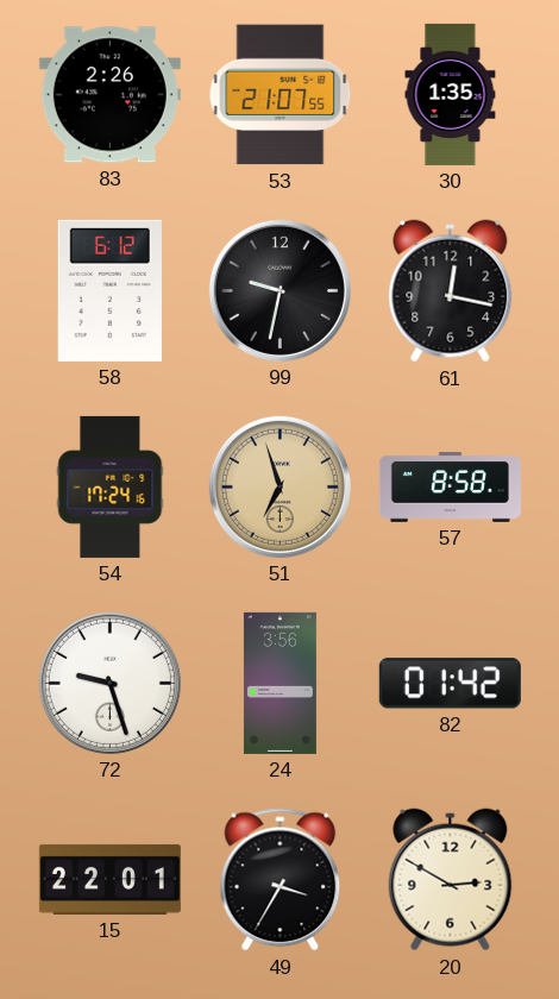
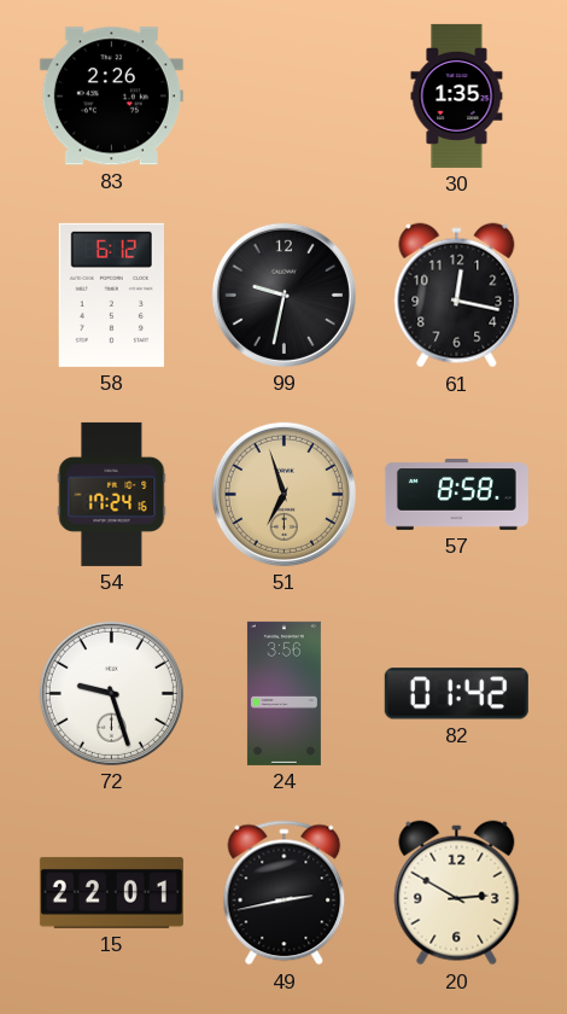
53: 21:07 -> none
49: 3:35 -> 2:43
